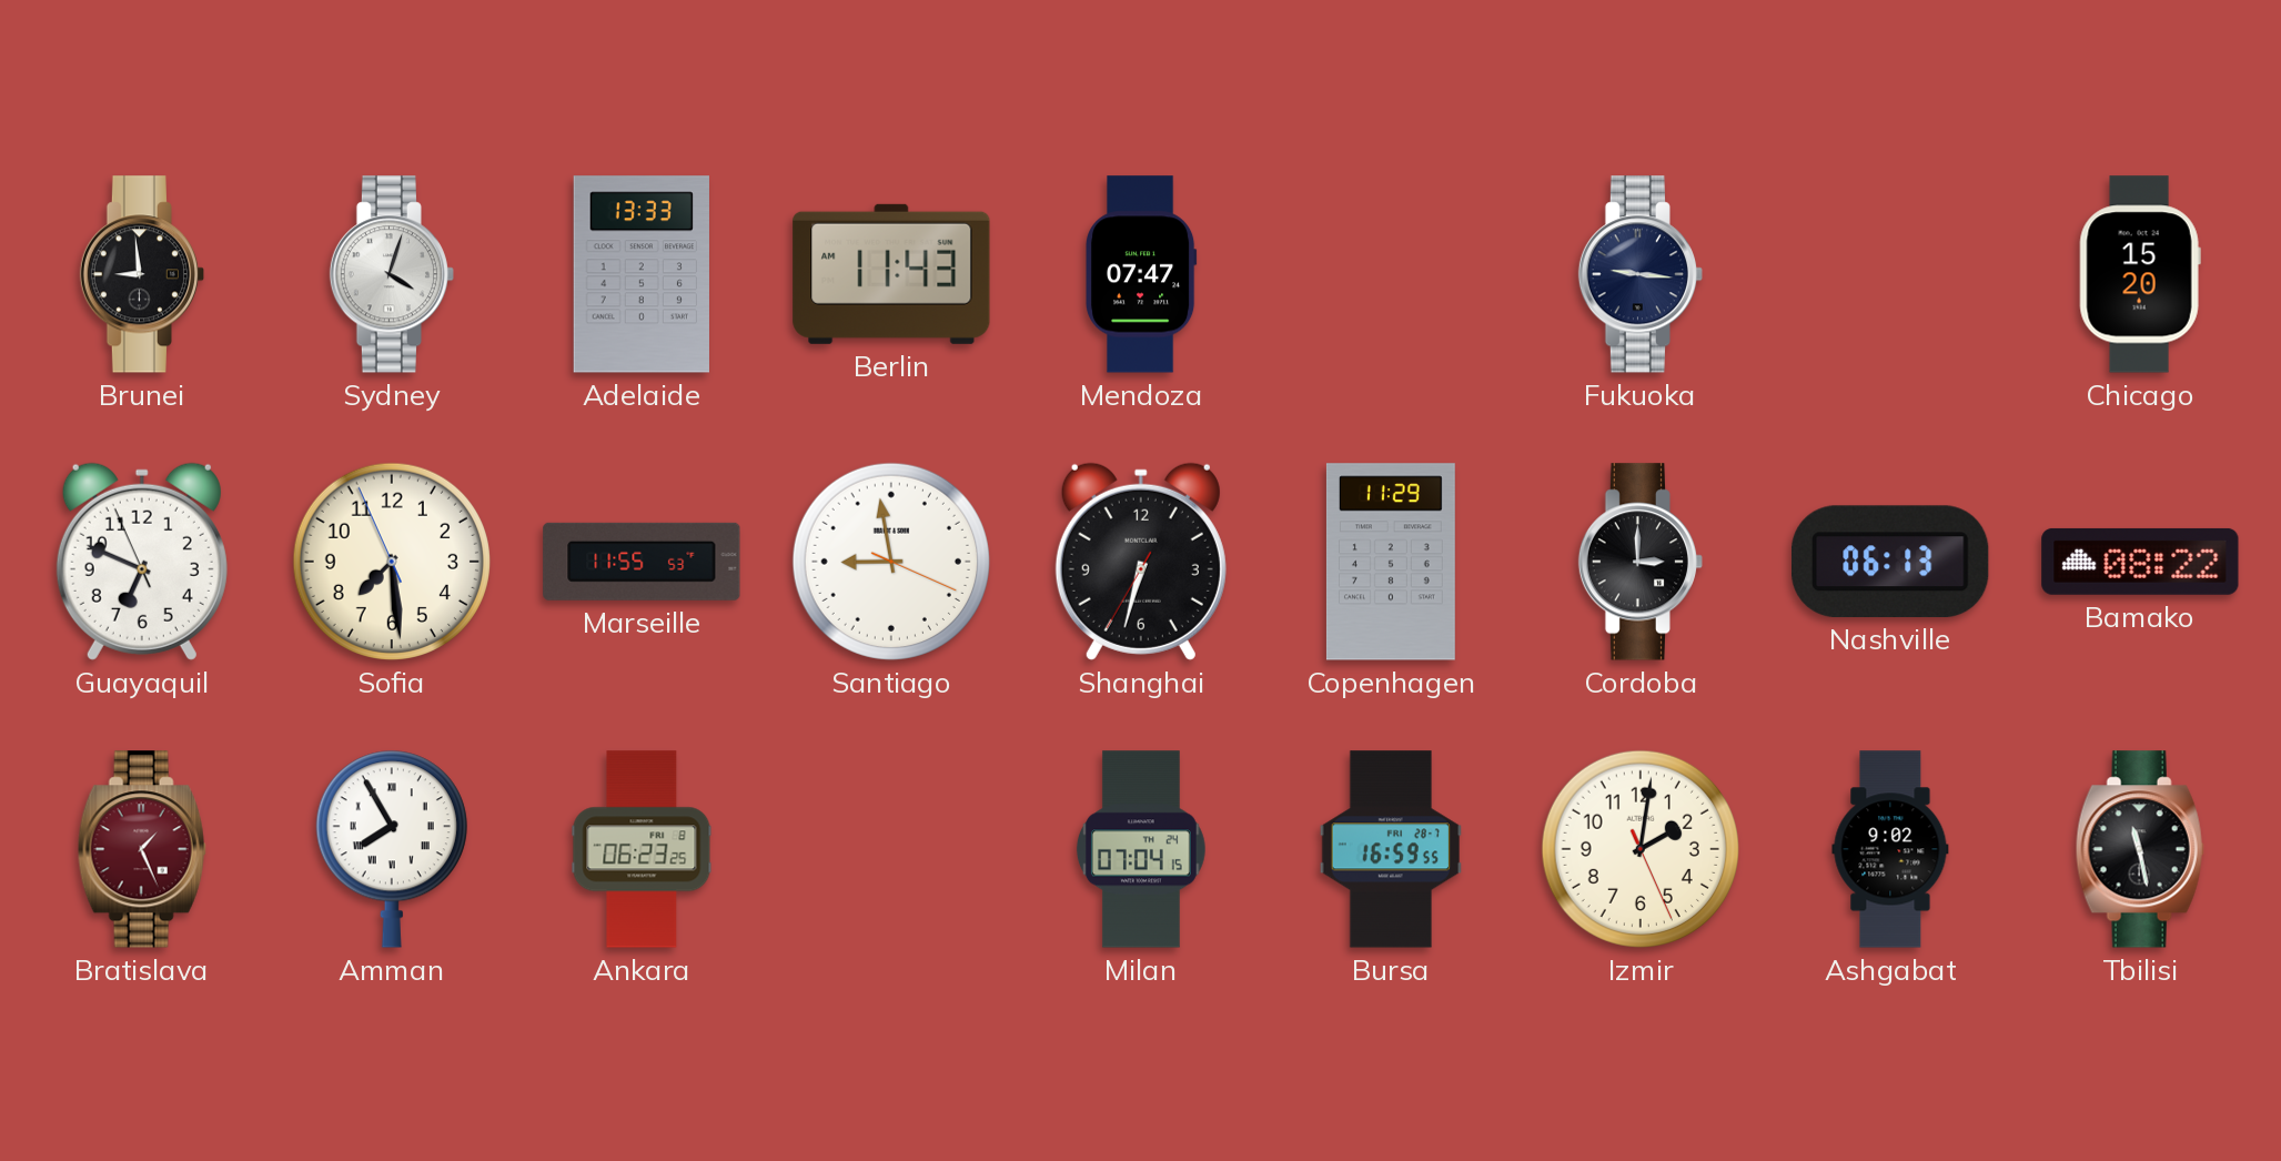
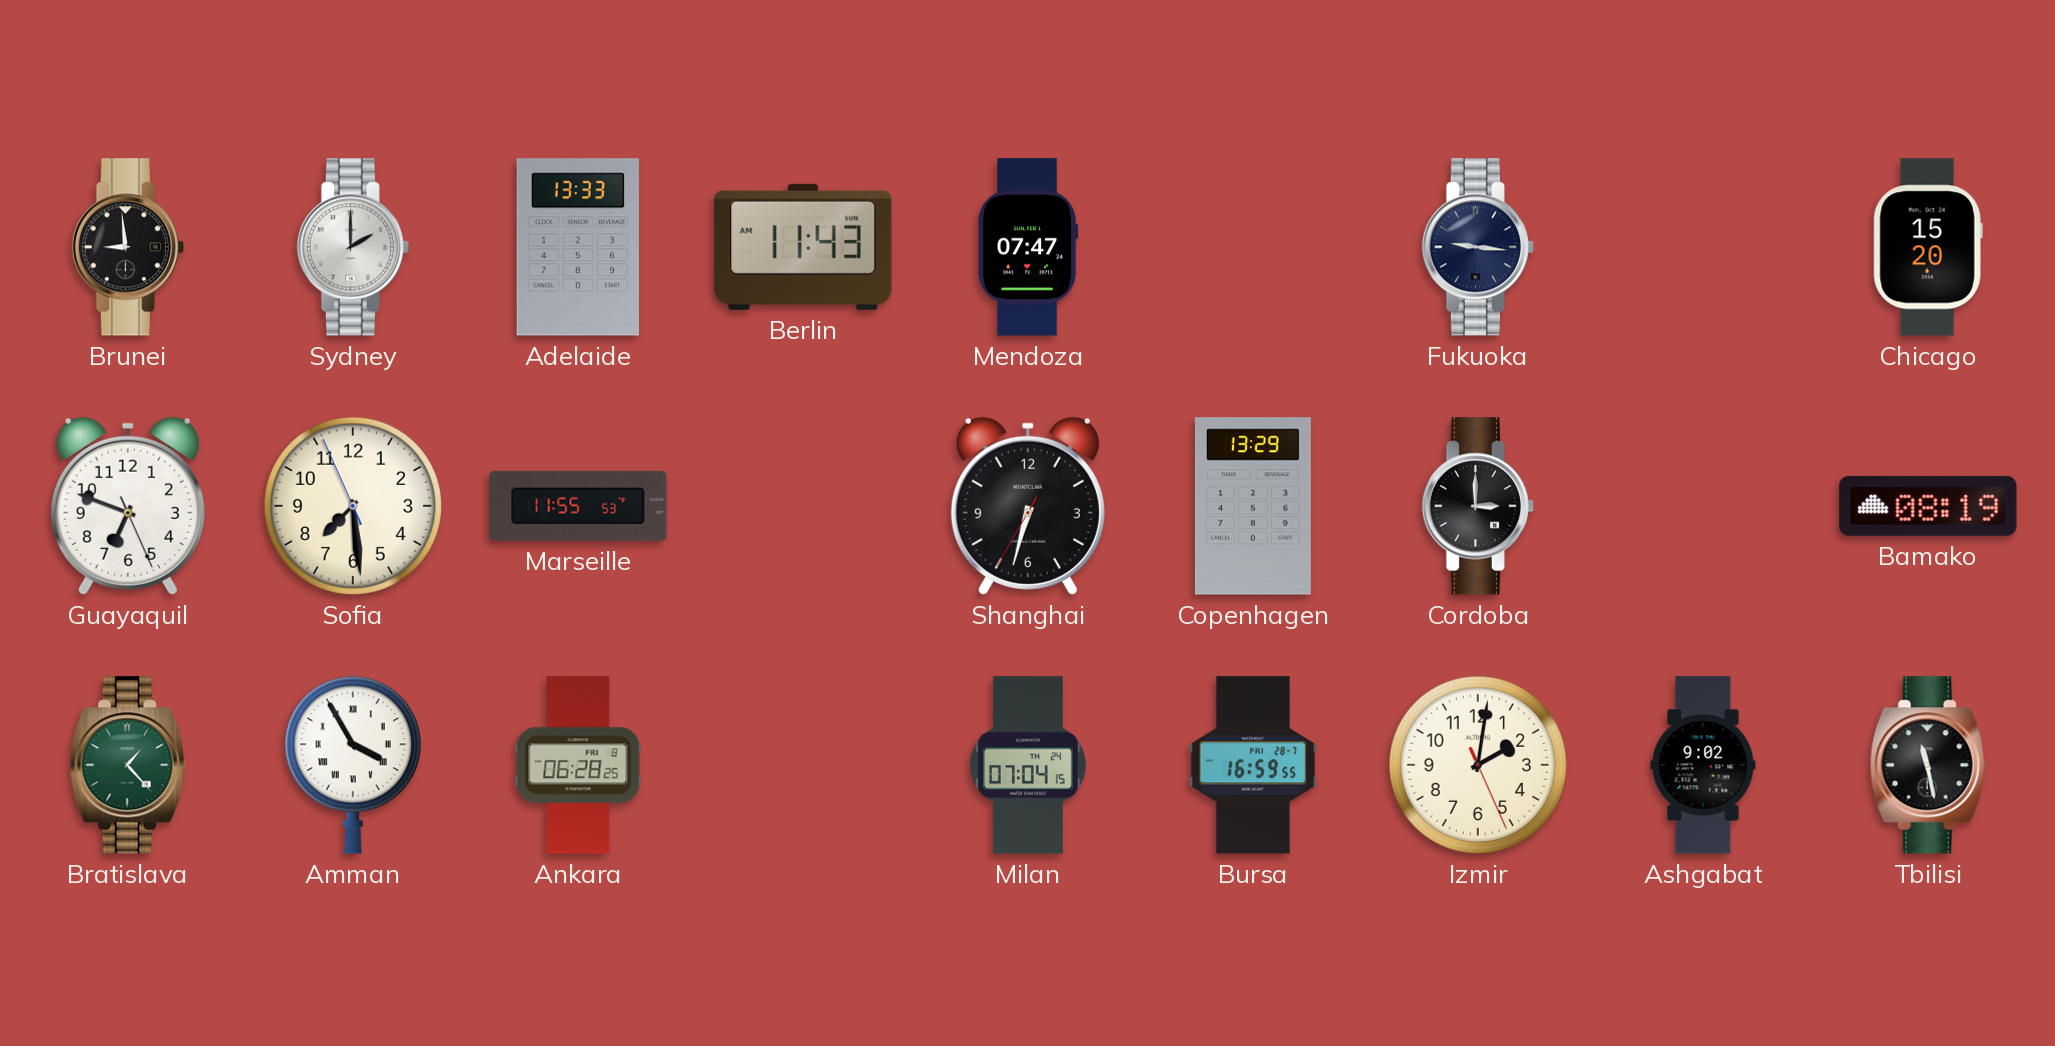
Sydney: 4:03 -> 2:00
Guayaquil: 6:48:56 -> 6:48:26
Santiago: 8:58 -> none
Copenhagen: 11:29 -> 13:29
Nashville: 06:13 -> none
Bamako: 08:22 -> 08:19
Bratislava: 1:26 -> 1:23
Bratislava dial: burgundy -> green
Amman: 7:55 -> 3:55
Ankara: 06:23 -> 06:28
